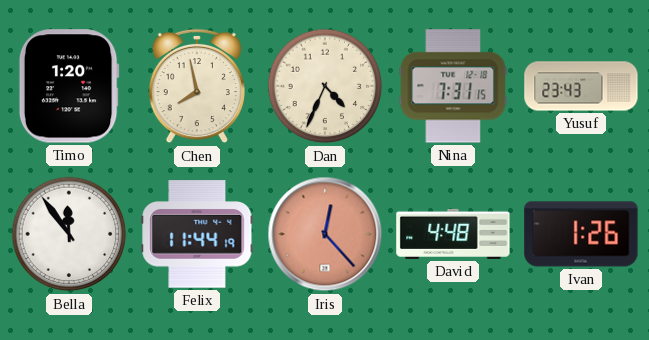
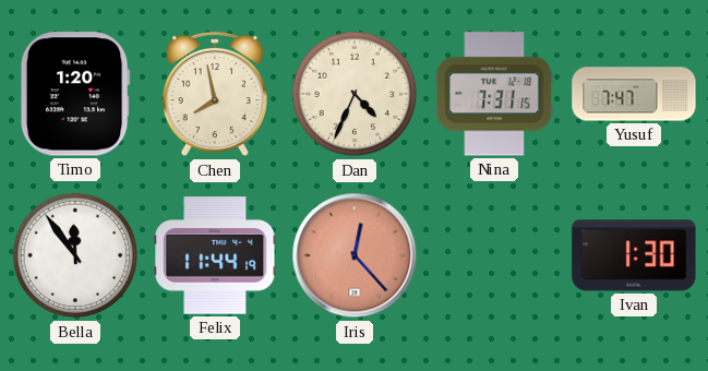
Yusuf: 23:43 -> 7:47
David: 4:48 -> none
Ivan: 1:26 -> 1:30
